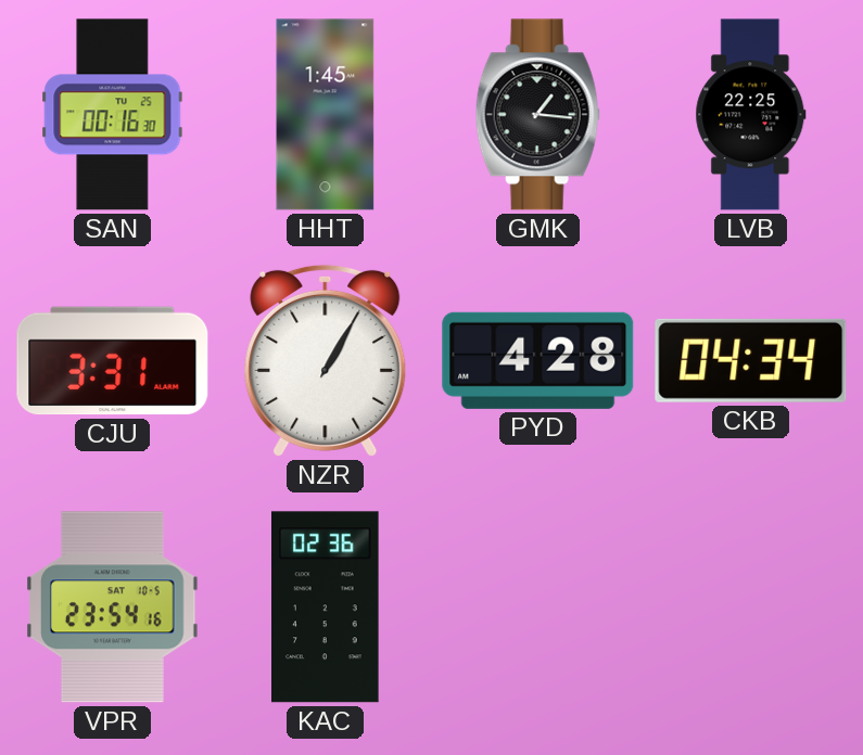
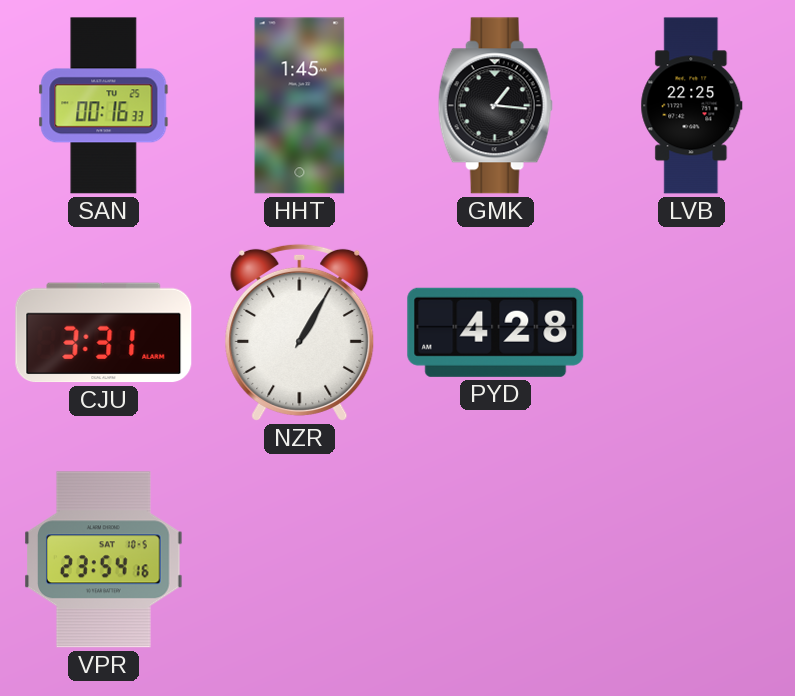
SAN: 00:16:30 -> 00:16:33
CKB: 04:34 -> none
KAC: 02:36 -> none
